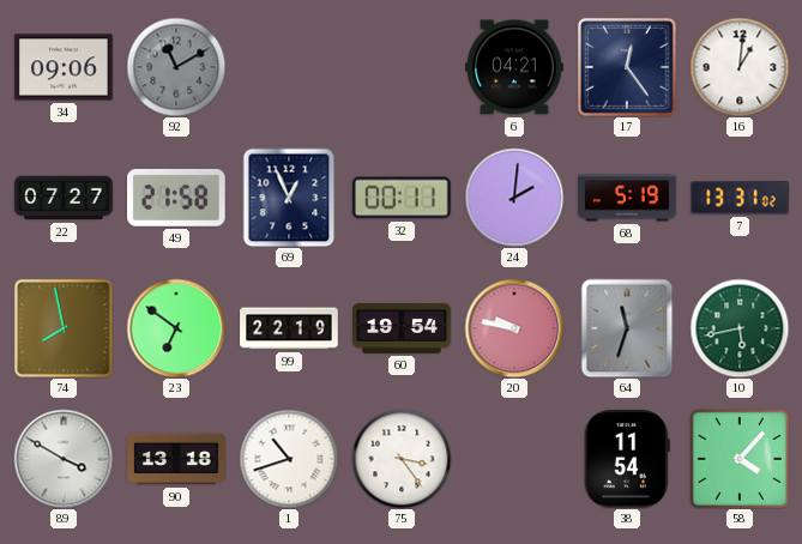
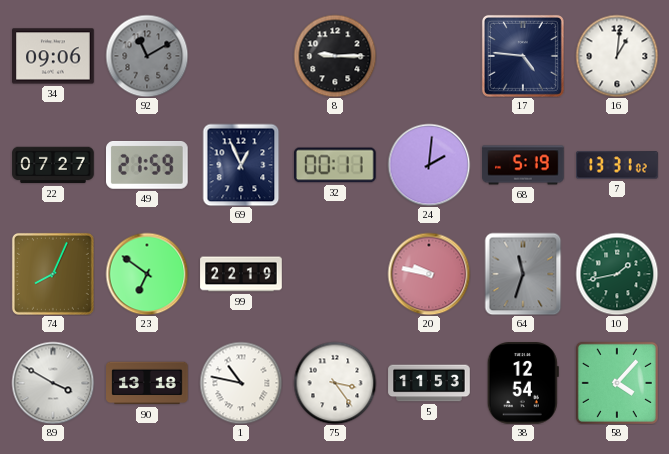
8: none -> 9:15
6: 04:21 -> none
17: 12:24 -> 4:46
49: 21:58 -> 21:59
74: 7:58 -> 8:04
60: 19:54 -> none
10: 5:43 -> 1:43
1: 10:42 -> 10:47
5: none -> 11:53
38: 11:54 -> 12:54
